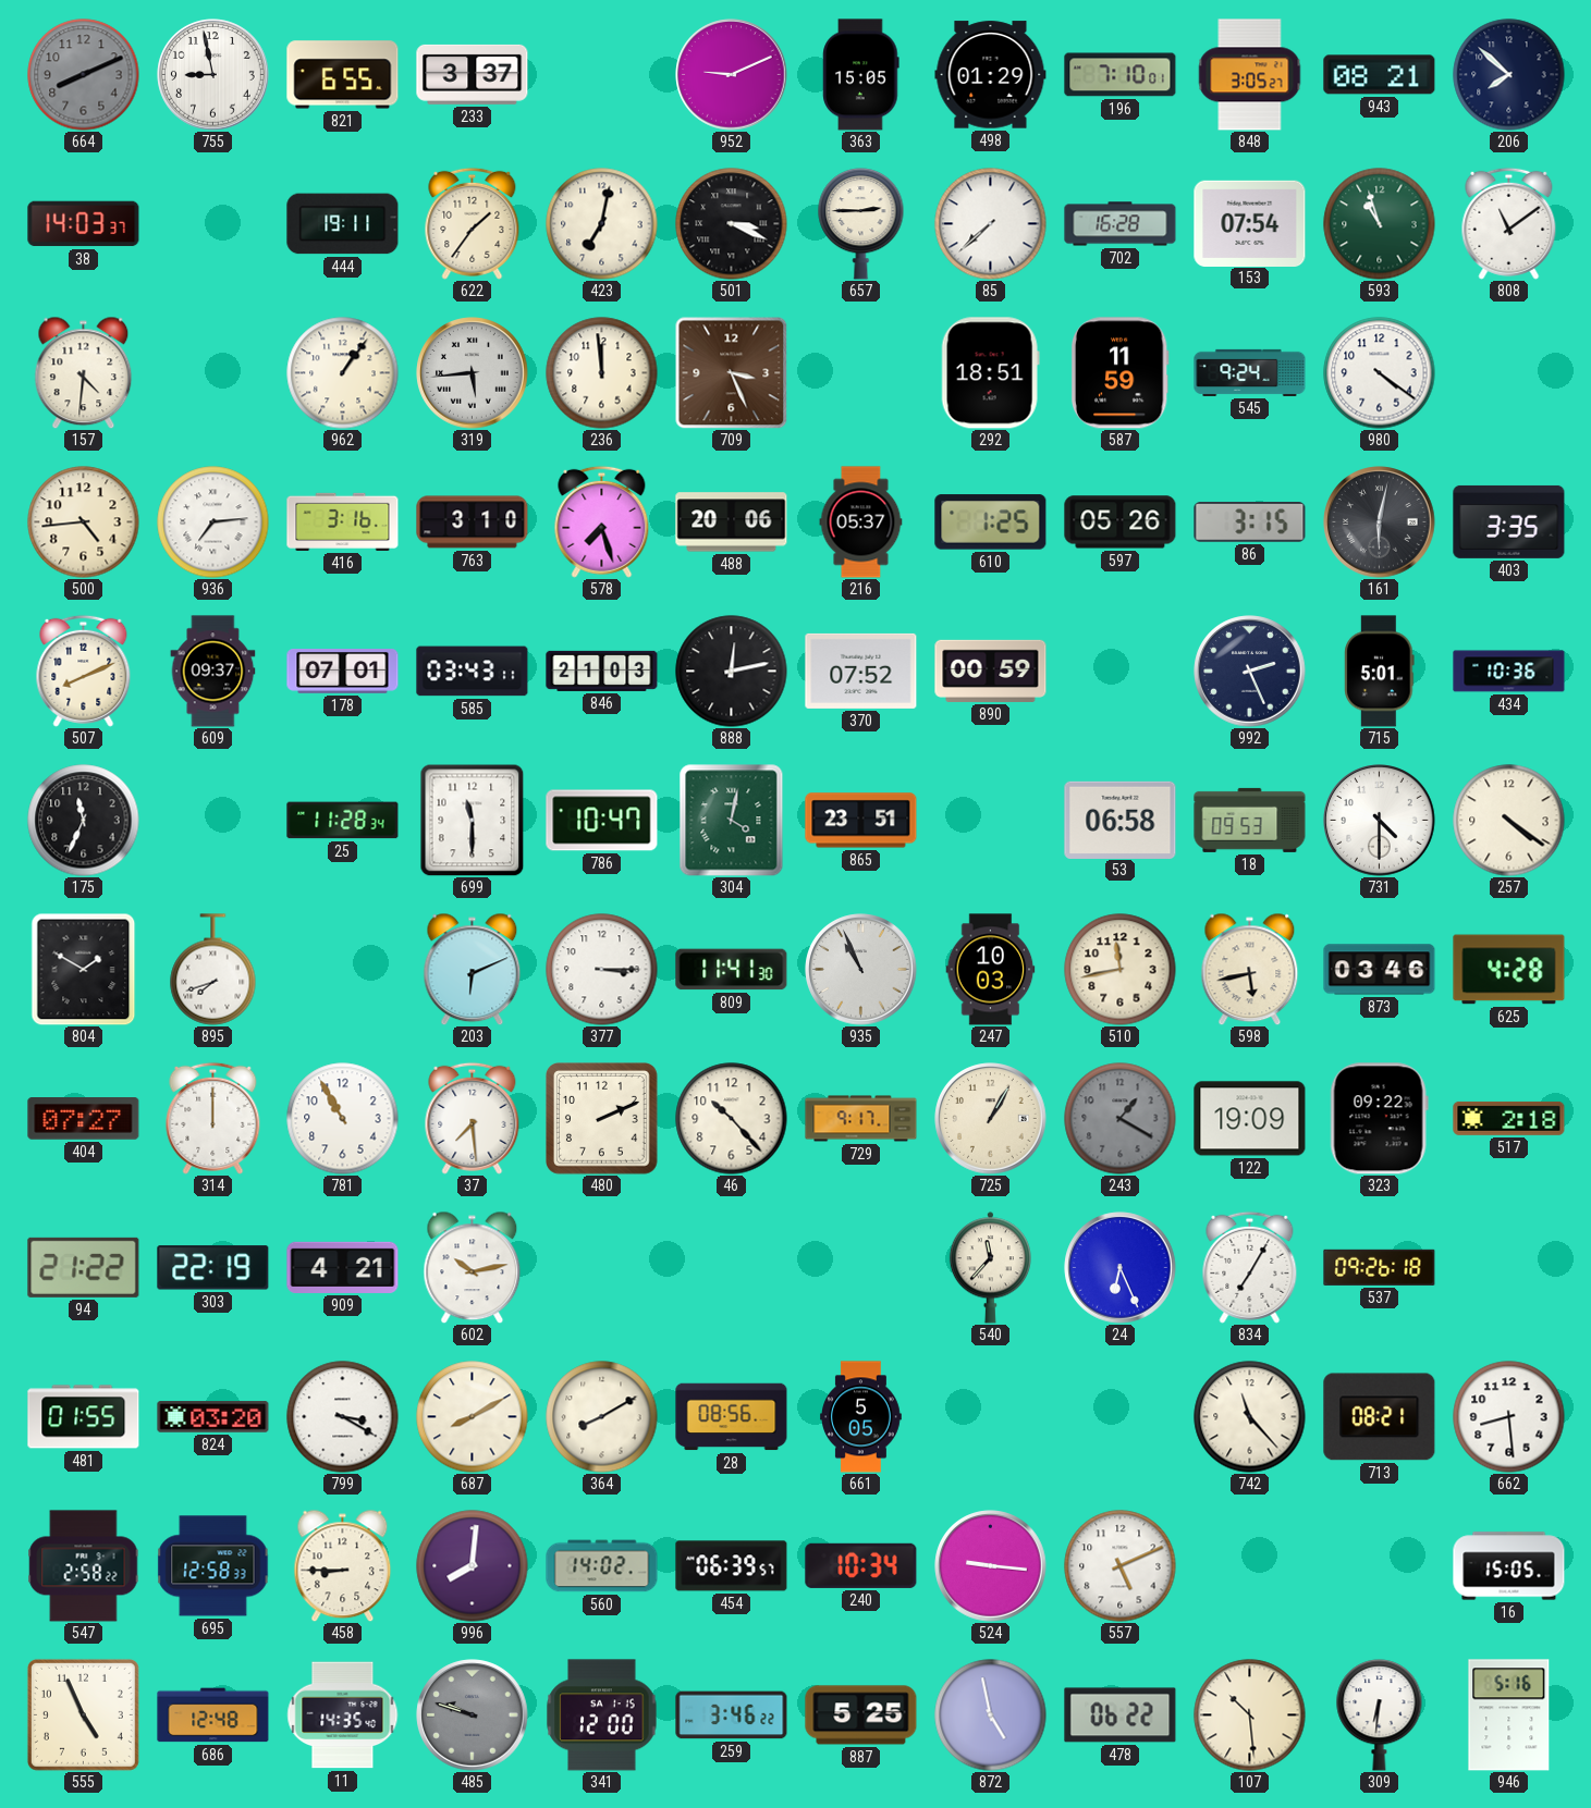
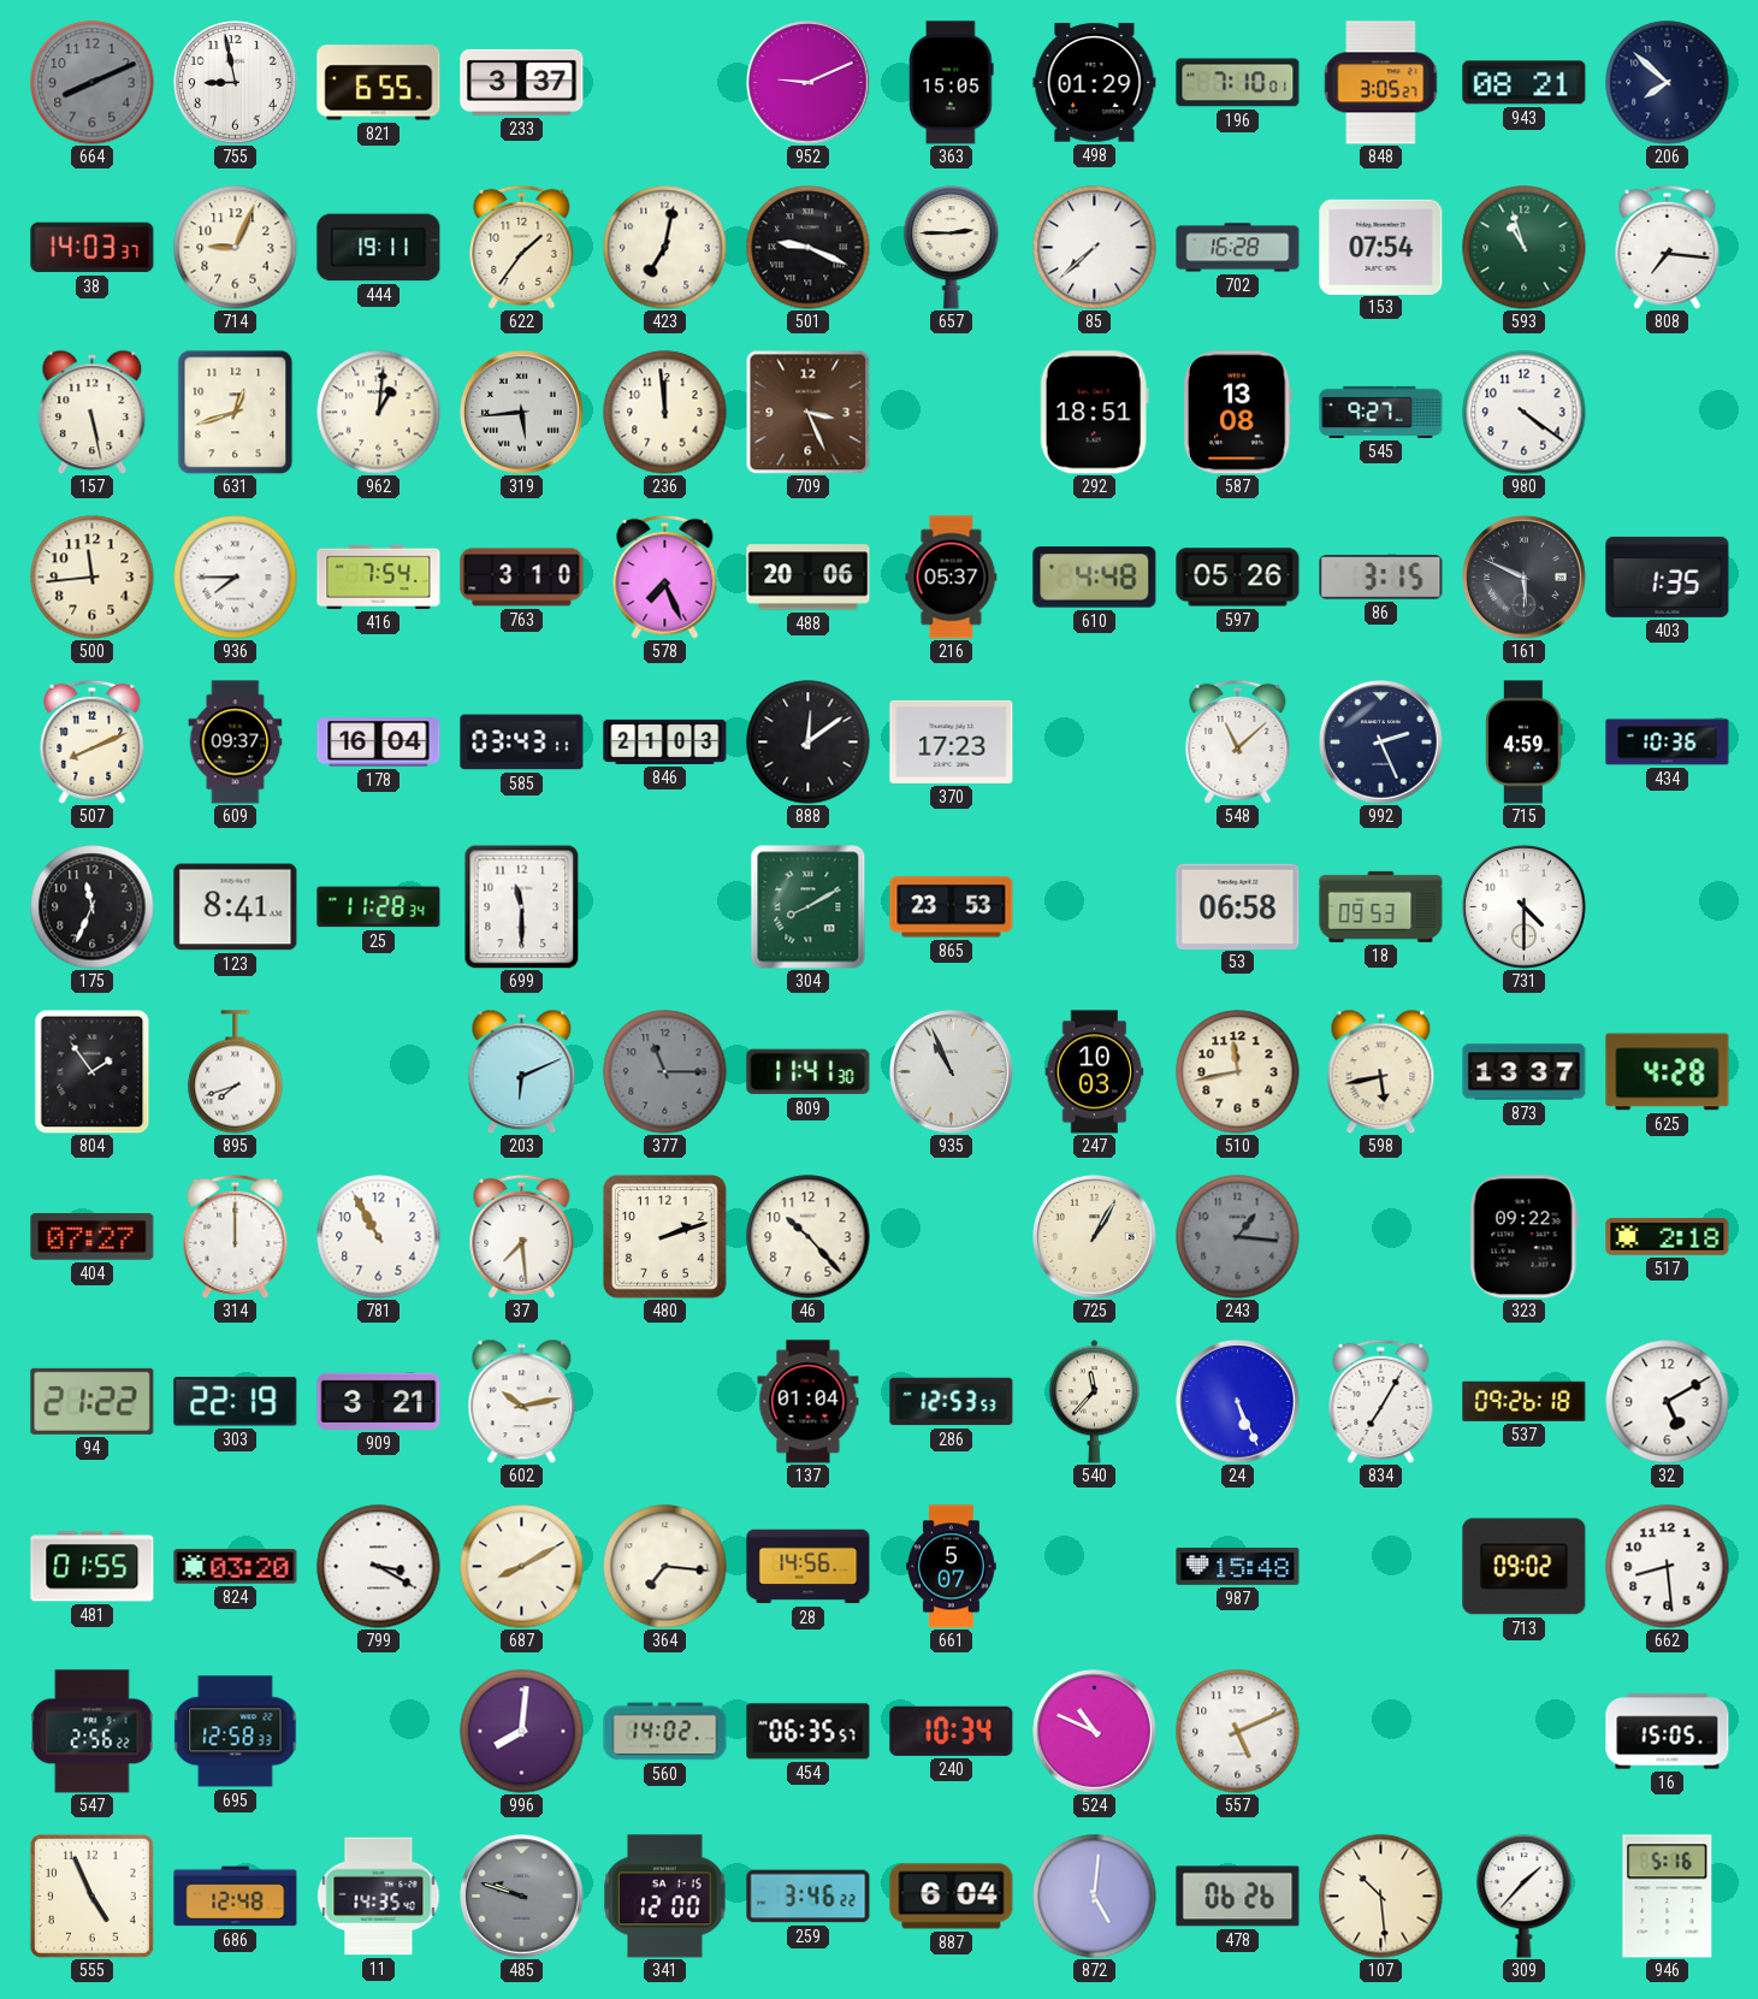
714: none -> 9:04
501: 3:19 -> 9:19
808: 11:09 -> 7:16
157: 4:31 -> 5:28
631: none -> 12:42
962: 1:06 -> 1:01
587: 11:59 -> 13:08
545: 9:24 -> 9:27
500: 4:44 -> 11:44
936: 7:14 -> 7:45
416: 3:16 -> 7:54
578: 7:27 -> 7:26
610: 1:25 -> 4:48
161: 6:02 -> 5:49
403: 3:35 -> 1:35
178: 07:01 -> 16:04
888: 12:13 -> 12:09
370: 07:52 -> 17:23
890: 00:59 -> none
548: none -> 11:08
715: 5:01 -> 4:59
123: none -> 8:41
786: 10:47 -> none
304: 4:02 -> 8:10
865: 23:51 -> 23:53
257: 4:21 -> none
804: 1:50 -> 1:54
377: 3:15 -> 11:15
377 dial: white -> grey
873: 03:46 -> 13:37
480: 2:11 -> 2:12
729: 9:17 -> none
243: 1:20 -> 1:16
122: 19:09 -> none
909: 4:21 -> 3:21
137: none -> 01:04
286: none -> 12:53
24: 6:26 -> 5:26
32: none -> 5:10
364: 8:10 -> 7:16
28: 08:56 -> 14:56
661: 5:05 -> 5:07
987: none -> 15:48
742: 11:23 -> none
713: 08:21 -> 09:02
547: 2:58 -> 2:56
458: 8:45 -> none
454: 06:39 -> 06:35
524: 9:16 -> 10:49
887: 5:25 -> 6:04
872: 4:58 -> 5:01
478: 06:22 -> 06:26
309: 6:31 -> 1:37
